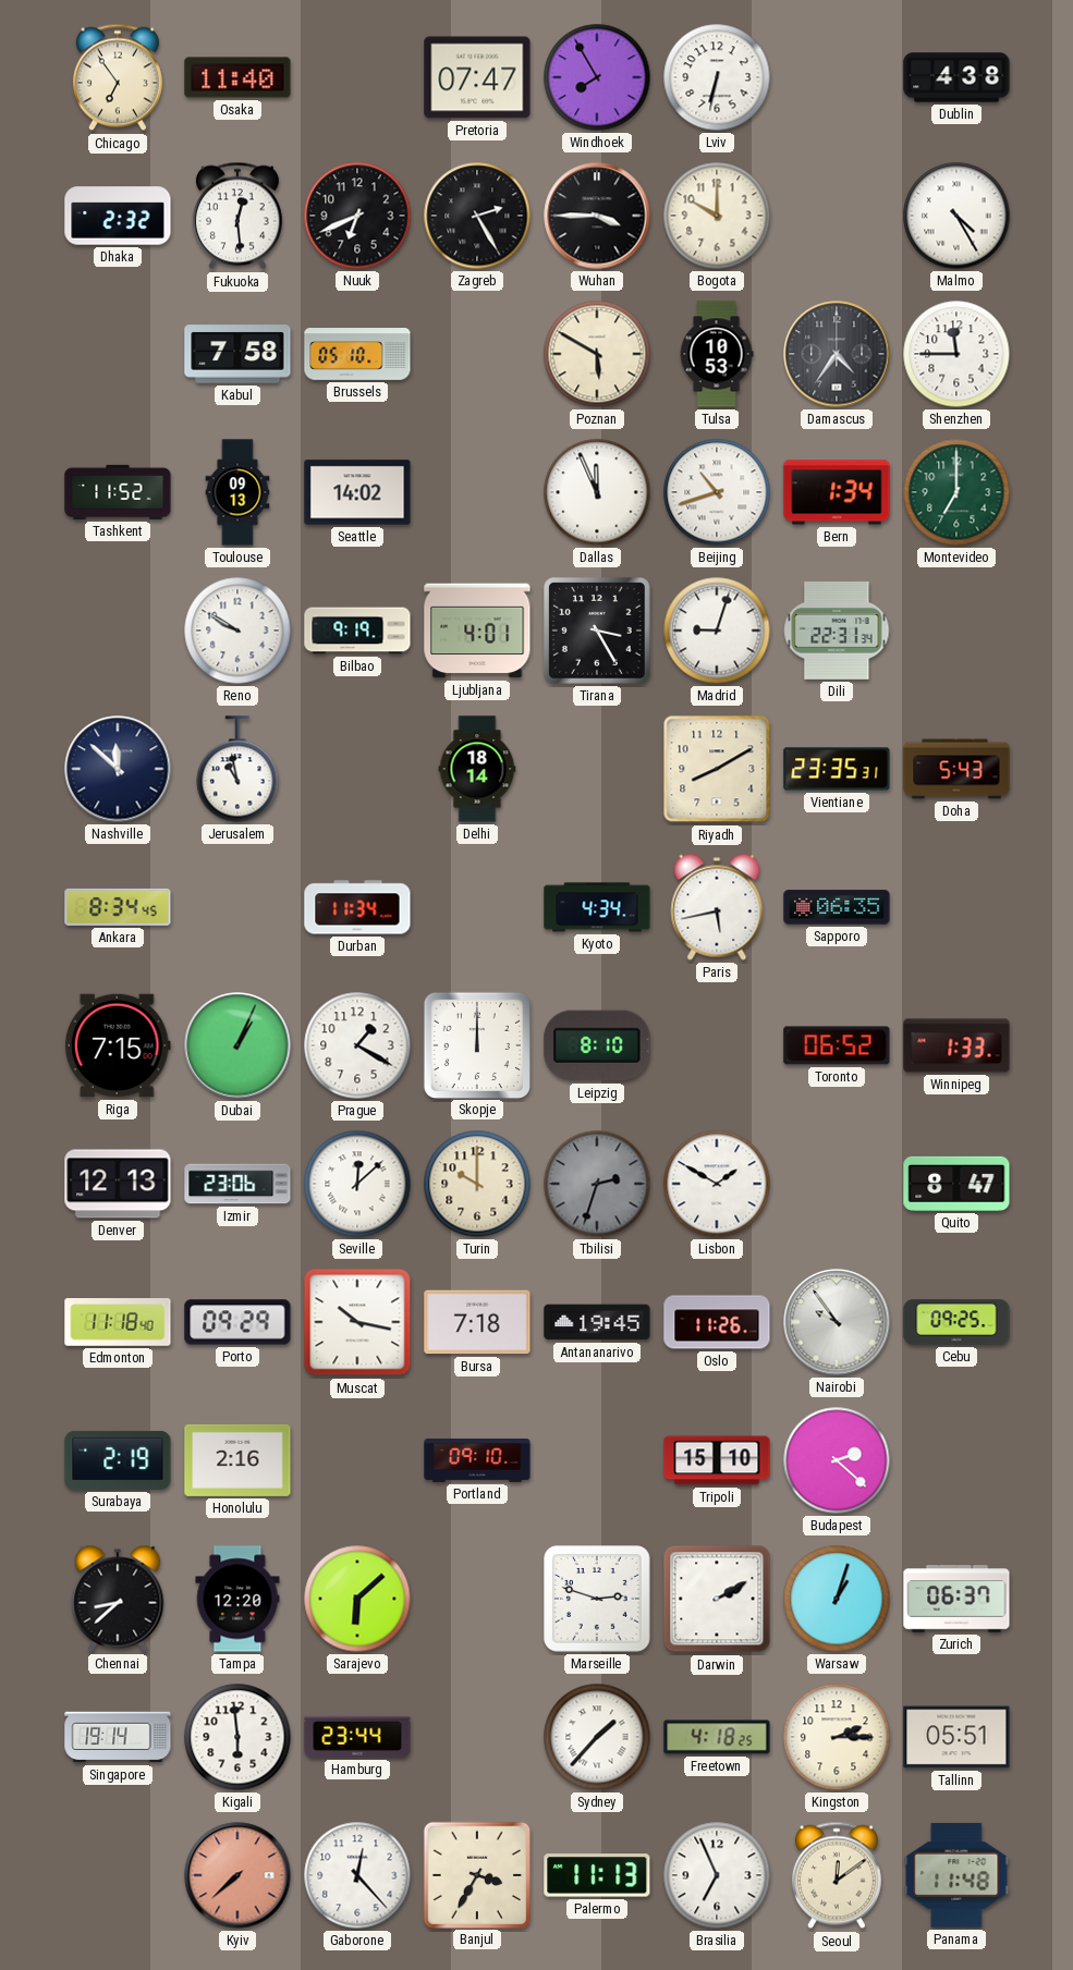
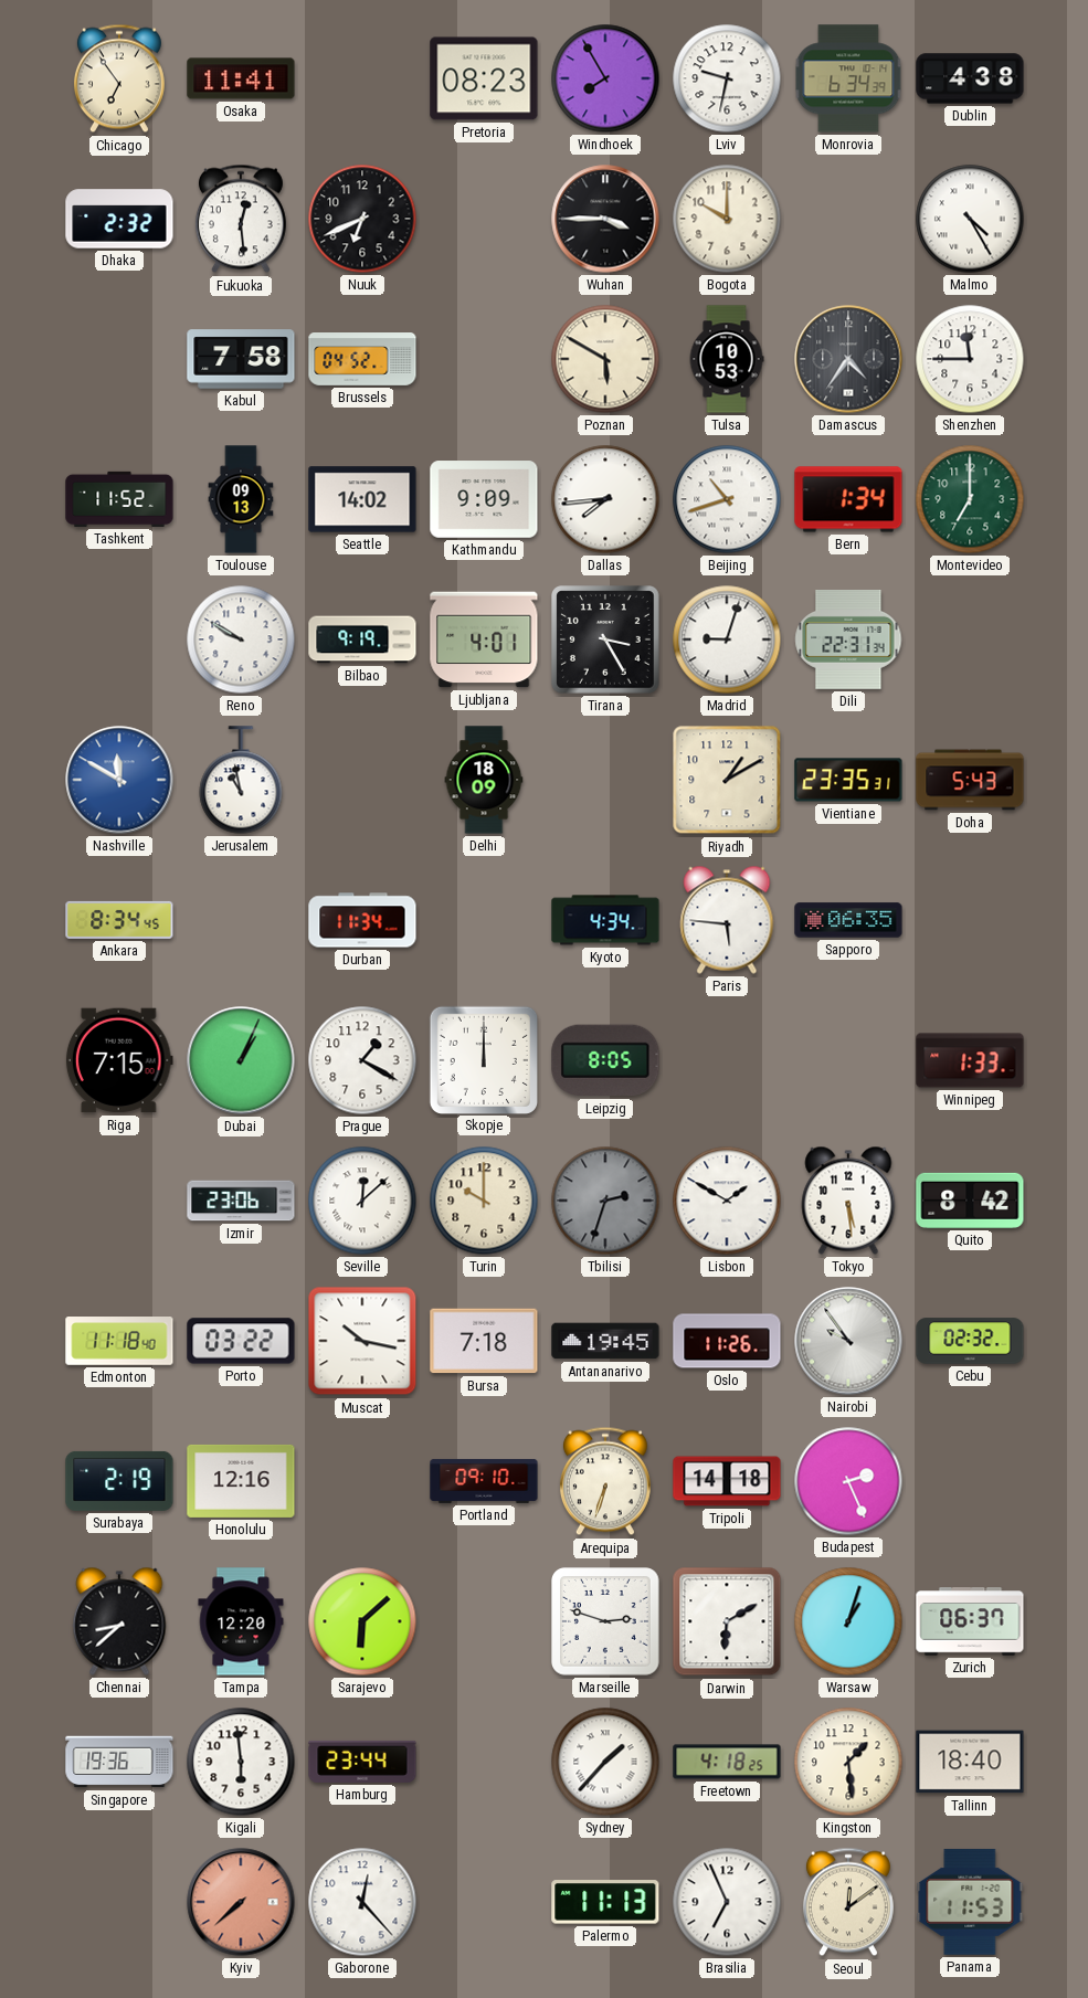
Osaka: 11:40 -> 11:41
Pretoria: 07:47 -> 08:23
Lviv: 6:32 -> 9:32
Monrovia: none -> 6:34
Zagreb: 2:25 -> none
Brussels: 05:10 -> 04:52
Kathmandu: none -> 9:09
Dallas: 11:56 -> 7:44
Nashville: 11:52 -> 11:50
Nashville dial: navy -> blue
Delhi: 18:14 -> 18:09
Riyadh: 8:10 -> 1:10
Paris: 5:43 -> 5:46
Leipzig: 8:10 -> 8:05
Toronto: 06:52 -> none
Denver: 12:13 -> none
Tokyo: none -> 5:29
Quito: 8:47 -> 8:42
Porto: 09:29 -> 03:22
Cebu: 09:25 -> 02:32
Honolulu: 2:16 -> 12:16
Arequipa: none -> 6:33
Tripoli: 15:10 -> 14:18
Budapest: 2:22 -> 2:26
Darwin: 2:10 -> 6:10
Singapore: 19:14 -> 19:36
Kingston: 2:15 -> 1:29
Tallinn: 05:51 -> 18:40
Banjul: 3:35 -> none
Panama: 11:48 -> 11:53
